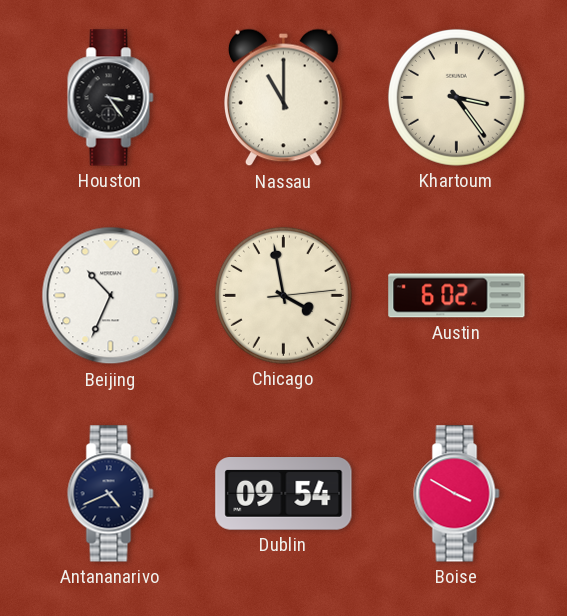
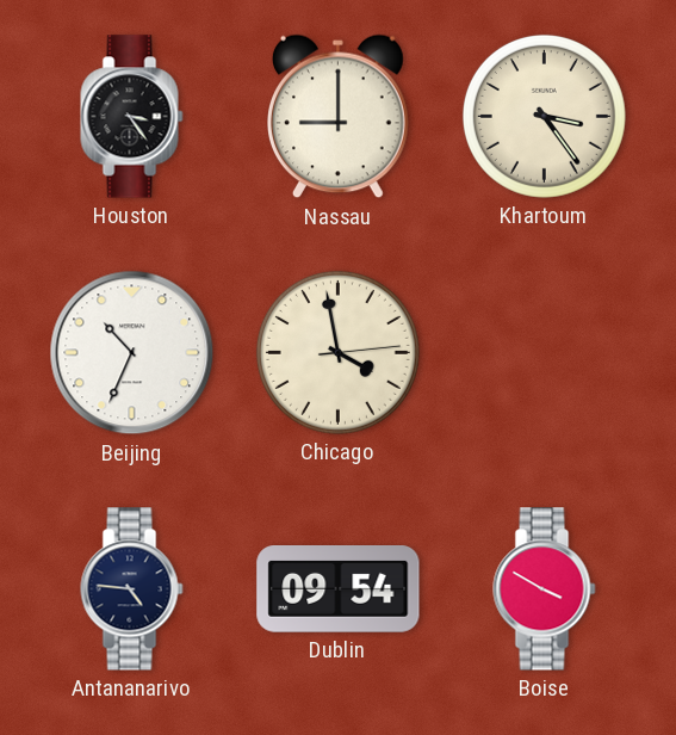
Nassau: 11:00 -> 9:00
Austin: 6:02 -> none
Antananarivo: 4:41 -> 4:46
